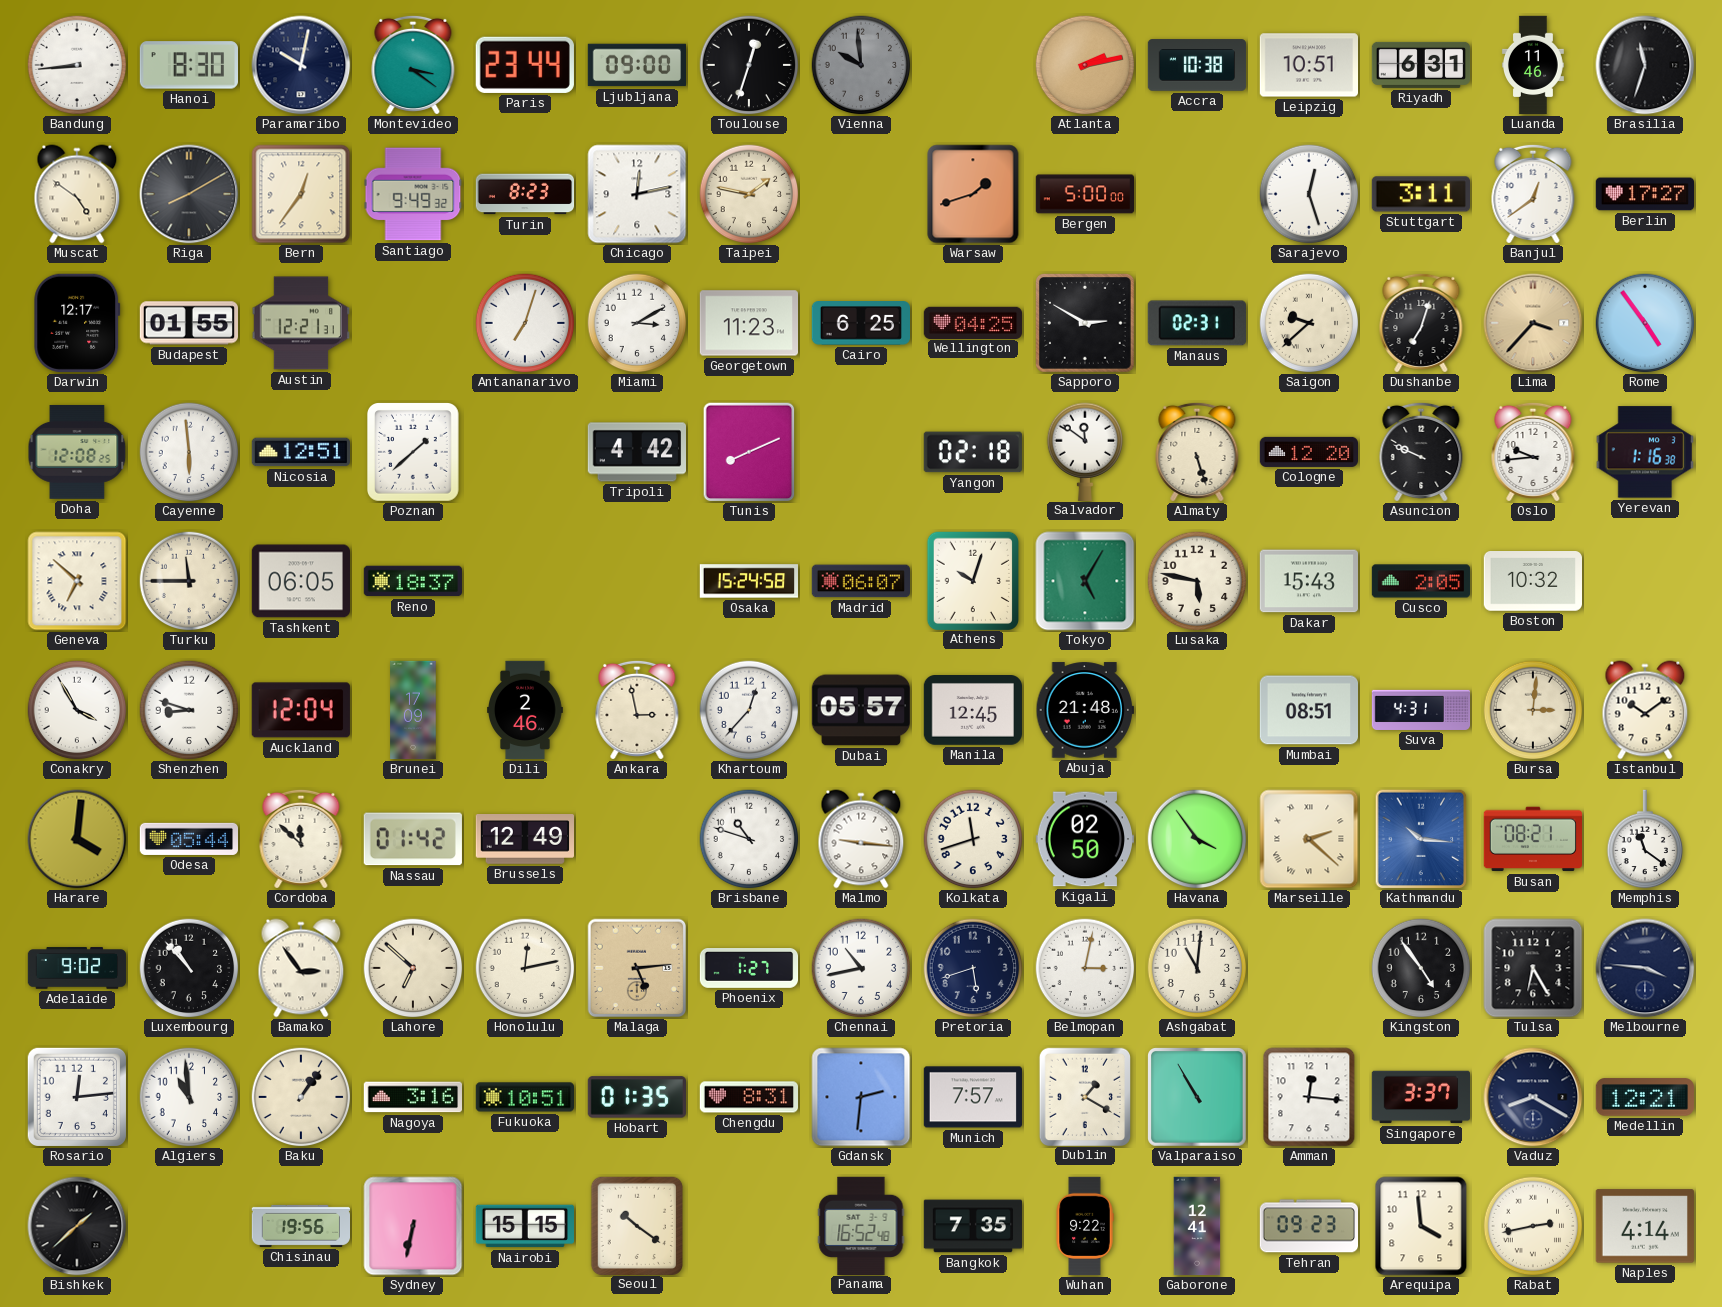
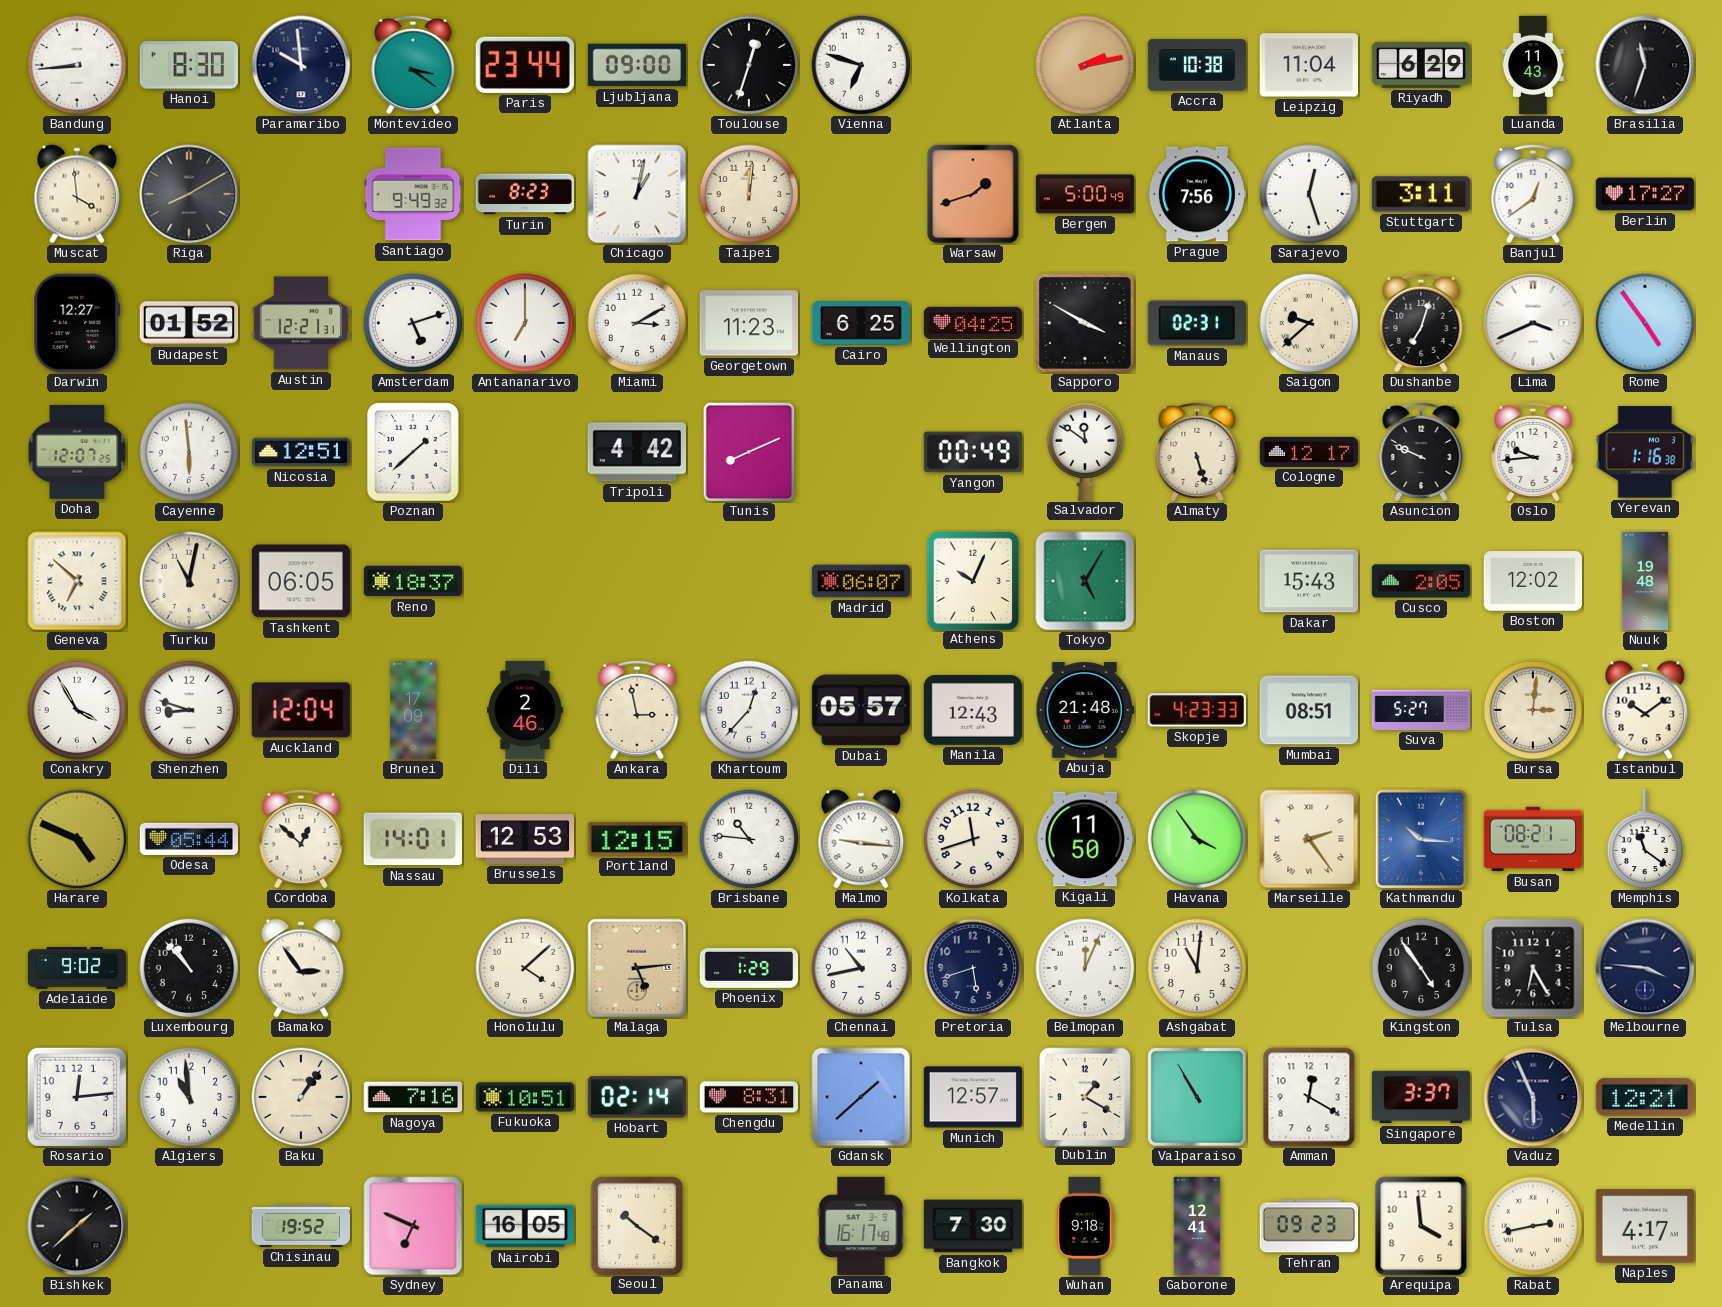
Paramaribo: 10:02 -> 9:59
Vienna: 9:59 -> 6:48
Vienna dial: grey -> white
Leipzig: 10:51 -> 11:04
Riyadh: 6:31 -> 6:29
Luanda: 11:46 -> 11:43
Muscat: 4:51 -> 3:59
Bern: 12:36 -> none
Chicago: 12:13 -> 1:02
Taipei: 1:47 -> 12:01
Bergen: 5:00:00 -> 5:00:49
Prague: none -> 7:56
Darwin: 12:17 -> 12:27
Budapest: 01:55 -> 01:52
Amsterdam: none -> 5:12
Antananarivo: 7:03 -> 7:00
Sapporo: 2:50 -> 3:50
Lima: 3:37 -> 3:41
Lima dial: champagne -> white
Doha: 12:08 -> 12:07
Yangon: 02:18 -> 00:49
Cologne: 12:20 -> 12:17
Turku: 11:45 -> 11:02
Osaka: 15:24 -> none
Athens: 10:03 -> 10:04
Lusaka: 5:47 -> none
Boston: 10:32 -> 12:02
Nuuk: none -> 19:48
Manila: 12:45 -> 12:43
Skopje: none -> 4:23
Suva: 4:31 -> 5:27
Harare: 4:01 -> 4:49
Cordoba: 11:52 -> 12:52
Nassau: 01:42 -> 14:01
Brussels: 12:49 -> 12:53
Portland: none -> 12:15
Brisbane: 10:48 -> 10:46
Kigali: 02:50 -> 11:50
Marseille: 2:22 -> 2:24
Lahore: 6:52 -> none
Honolulu: 12:13 -> 4:08
Phoenix: 1:27 -> 1:29
Belmopan: 3:02 -> 12:04
Nagoya: 3:16 -> 7:16
Hobart: 01:35 -> 02:14
Gdansk: 2:31 -> 1:38
Munich: 7:57 -> 12:57
Amman: 12:16 -> 12:20
Vaduz: 8:20 -> 5:56
Chisinau: 19:56 -> 19:52
Sydney: 6:32 -> 6:49
Nairobi: 15:15 -> 16:05
Panama: 16:52 -> 16:17
Bangkok: 7:35 -> 7:30
Wuhan: 9:22 -> 9:18
Naples: 4:14 -> 4:17
